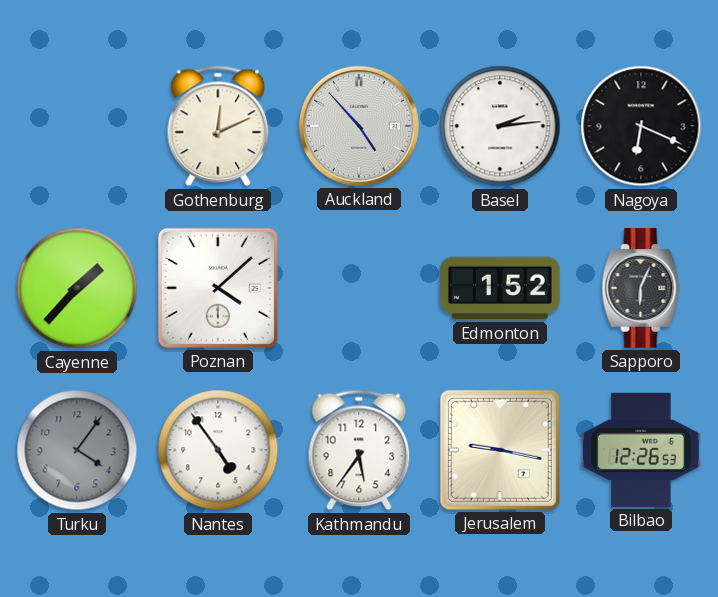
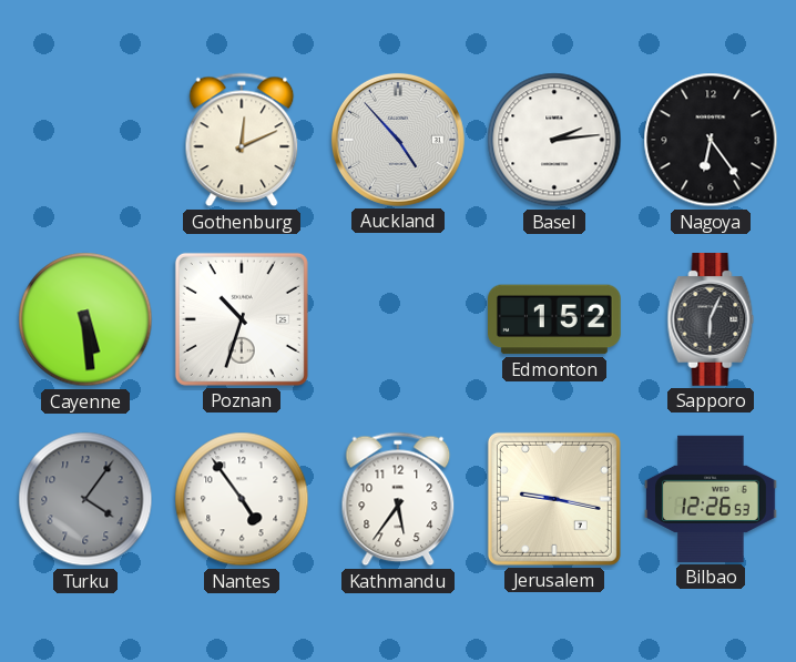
Nagoya: 6:19 -> 6:24
Cayenne: 1:37 -> 5:29
Poznan: 4:08 -> 10:33
